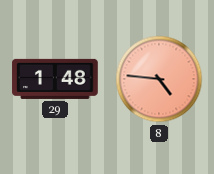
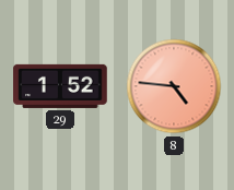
29: 1:48 -> 1:52
